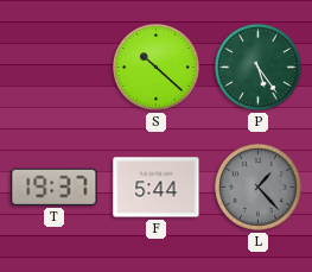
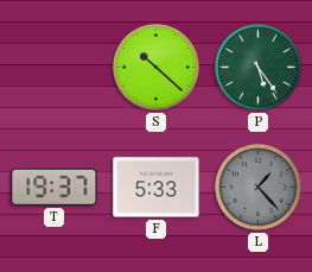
F: 5:44 -> 5:33
